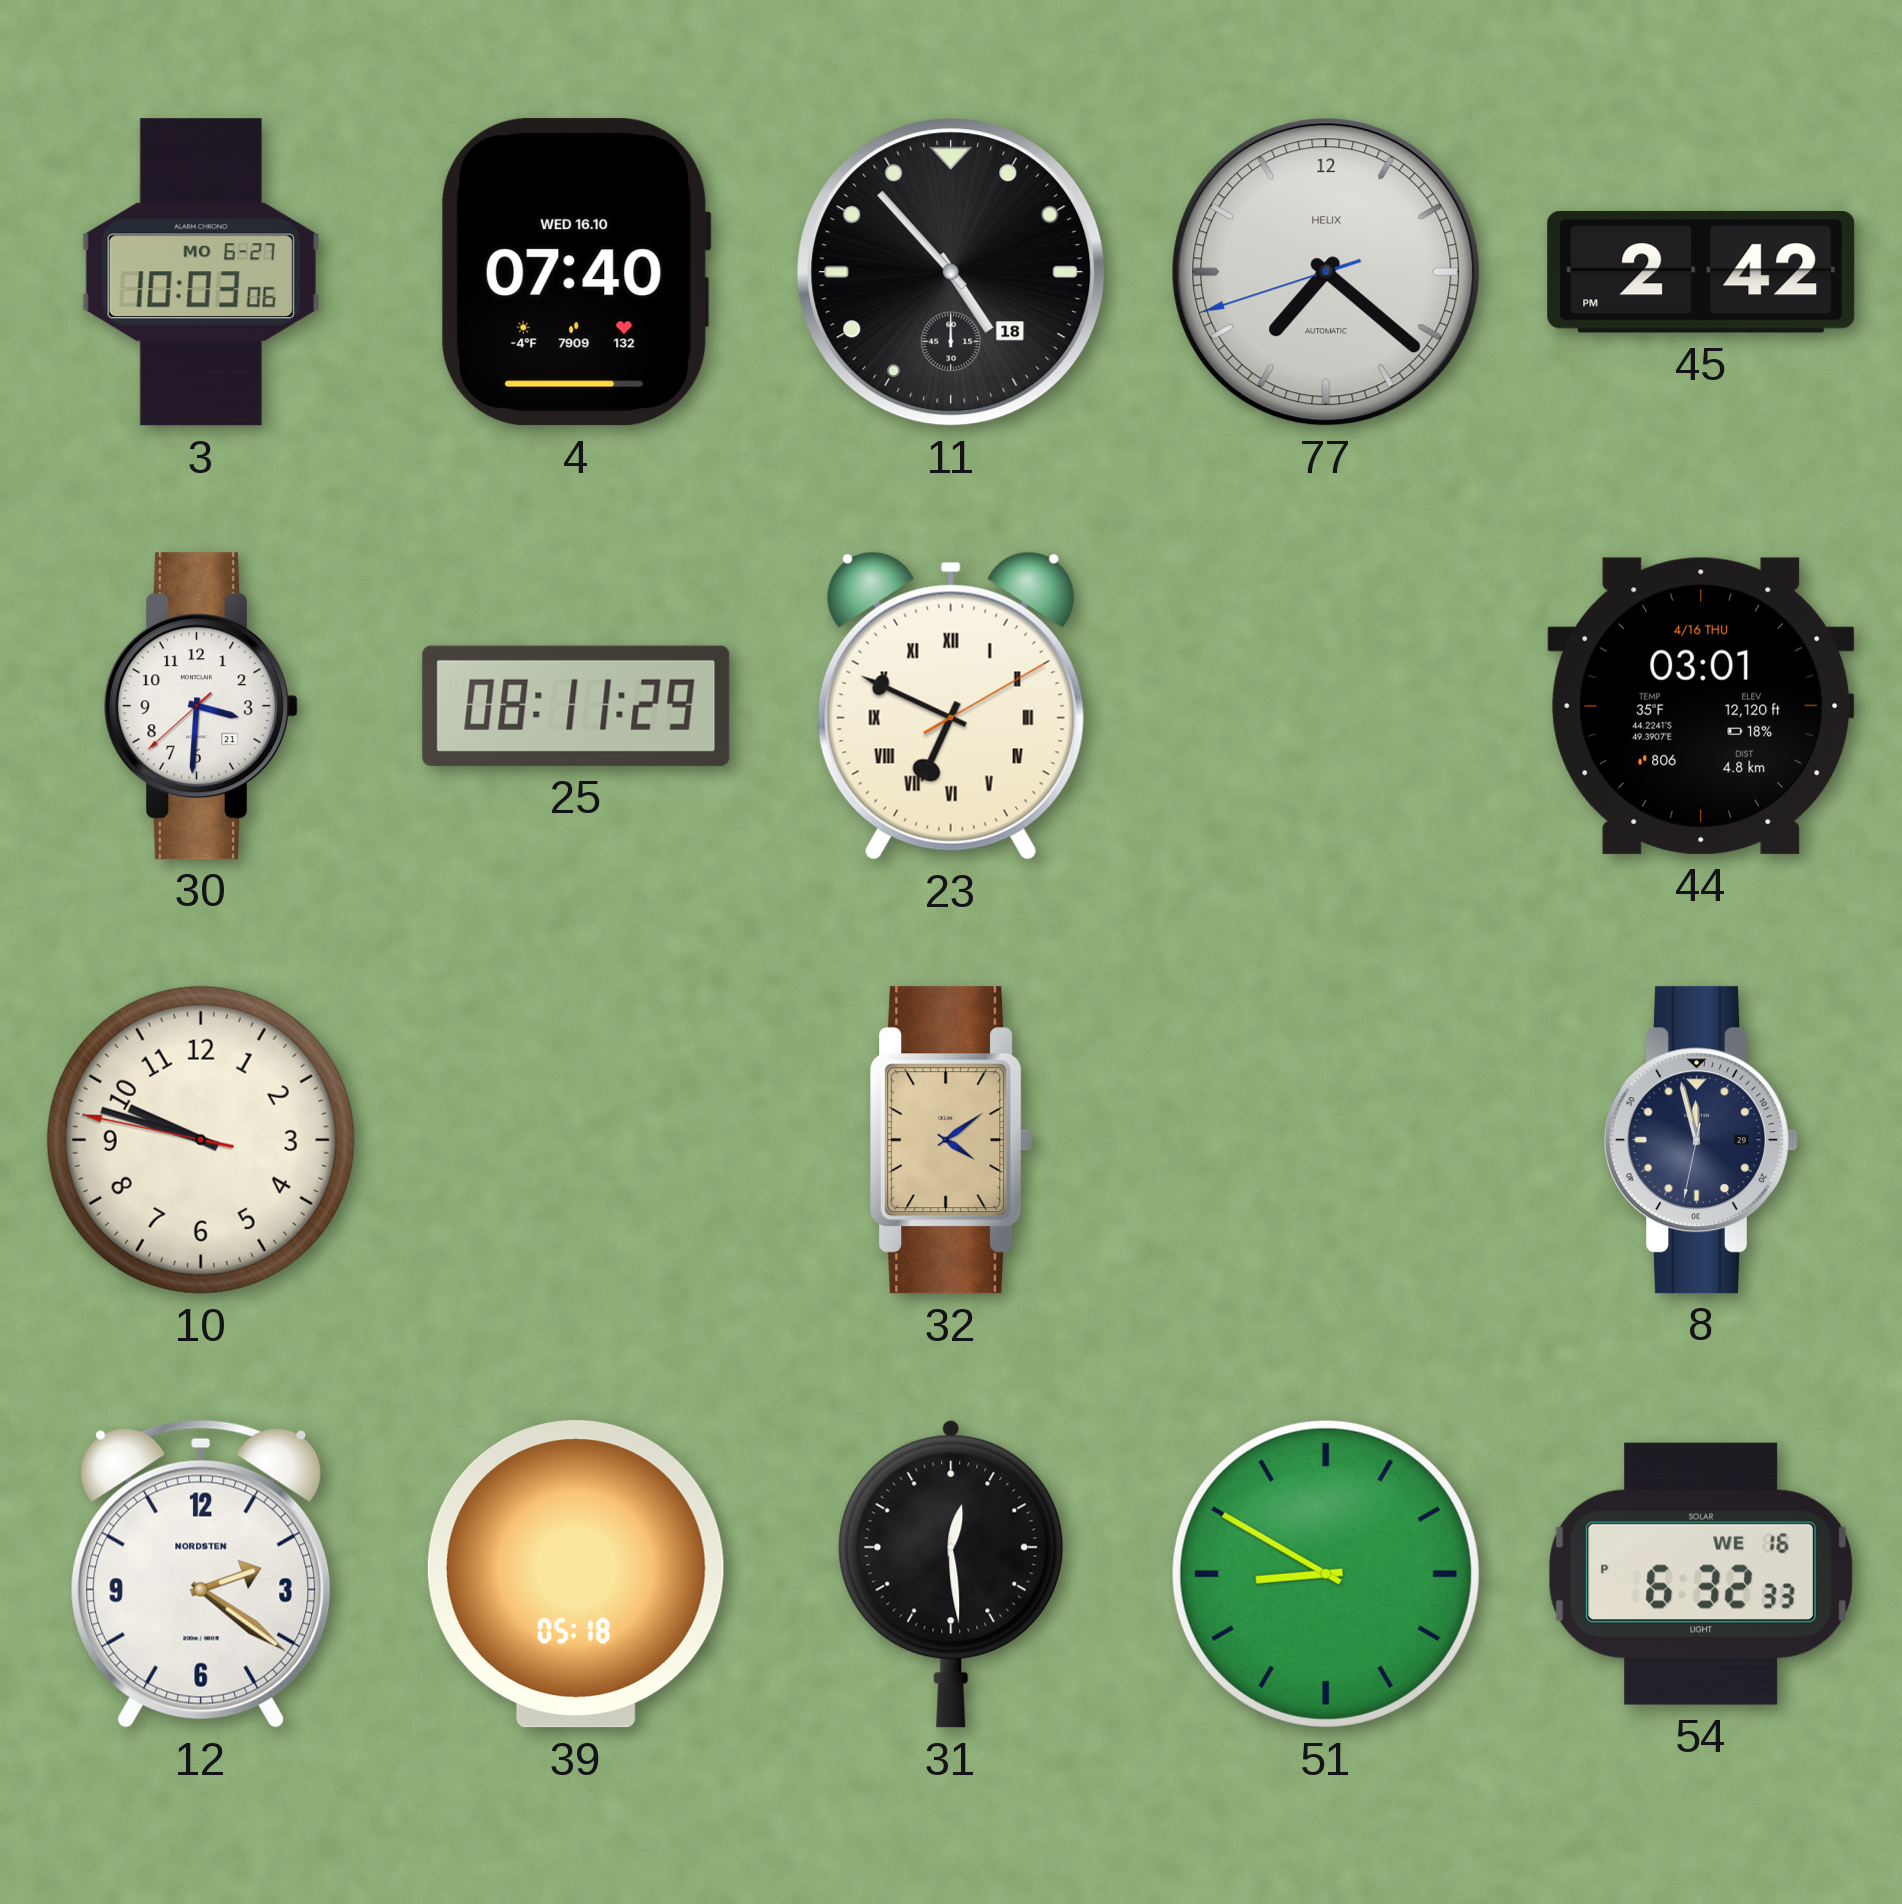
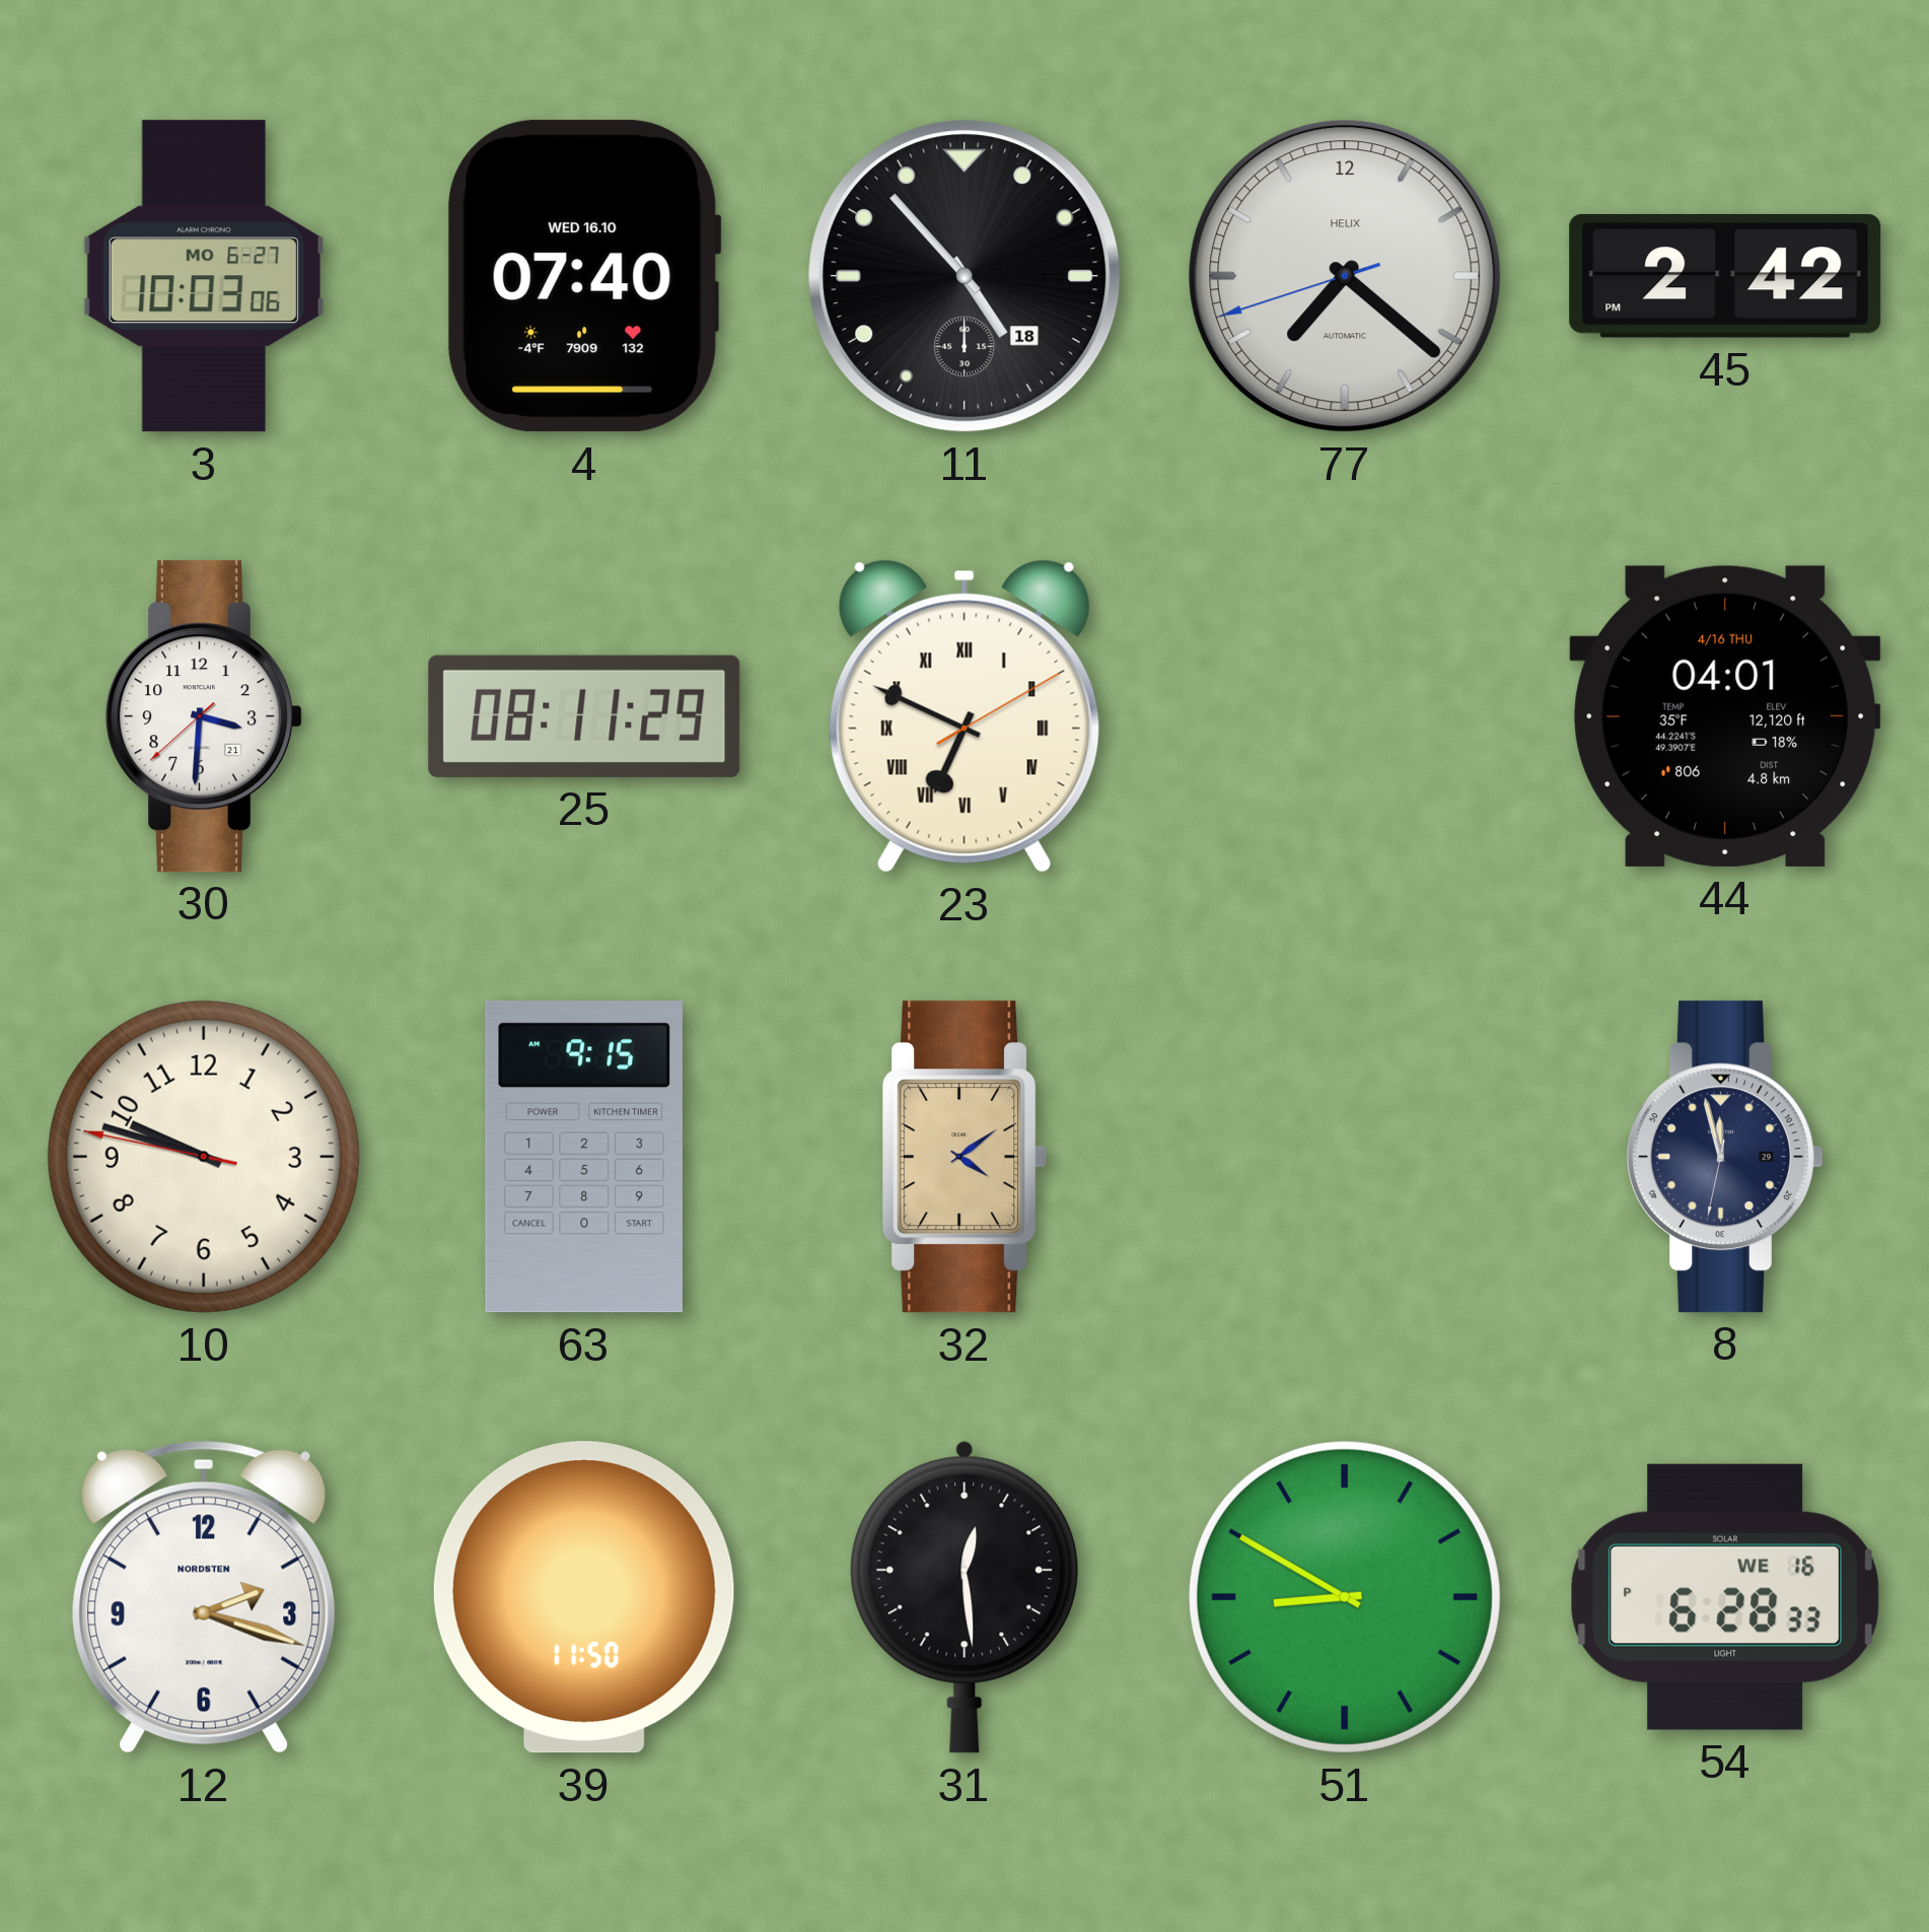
44: 03:01 -> 04:01
63: none -> 9:15
12: 2:21 -> 2:18
39: 05:18 -> 11:50
54: 6:32 -> 6:28
